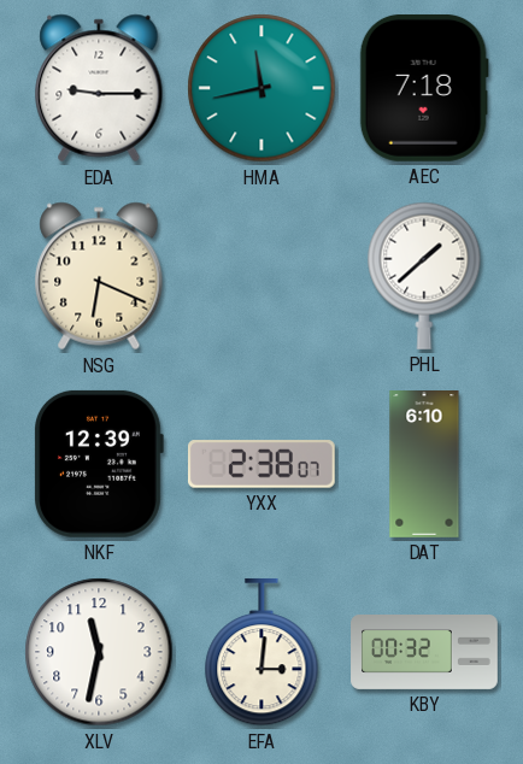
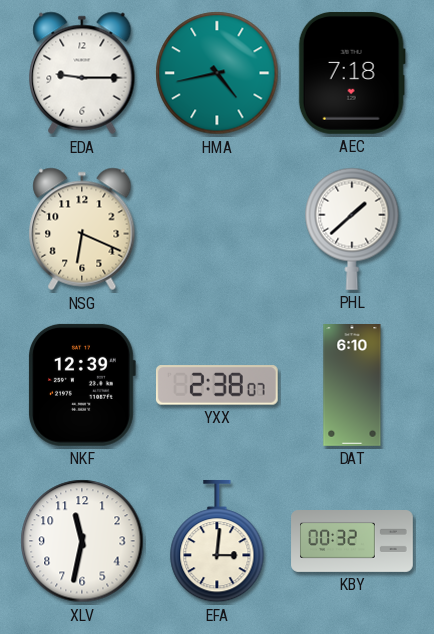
HMA: 11:43 -> 4:43
